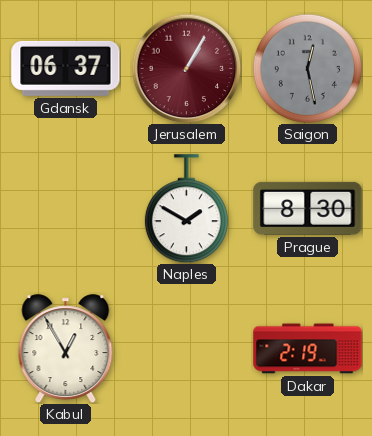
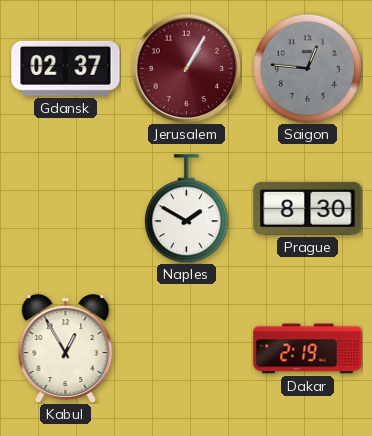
Gdansk: 06:37 -> 02:37
Saigon: 12:28 -> 12:46
